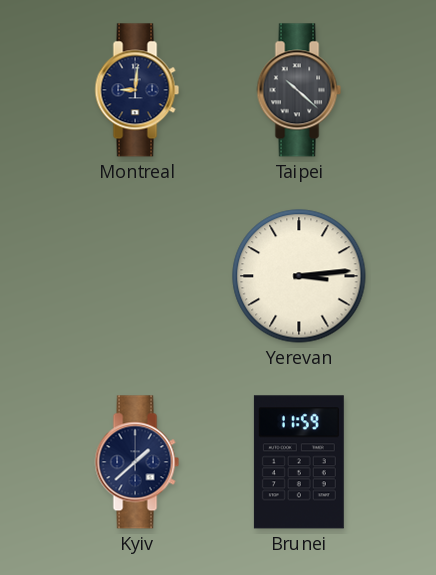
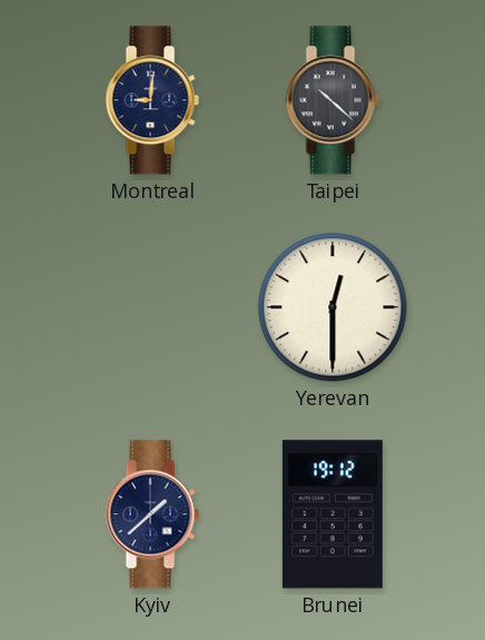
Yerevan: 3:14 -> 12:30
Brunei: 11:59 -> 19:12
